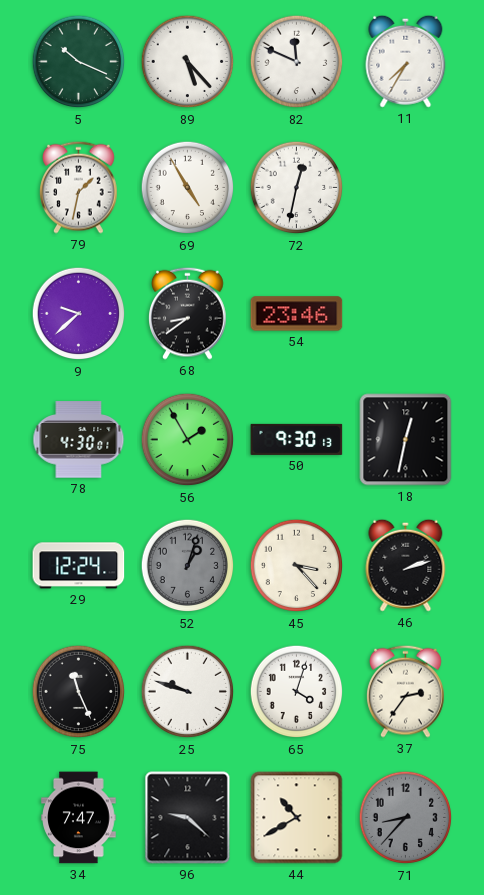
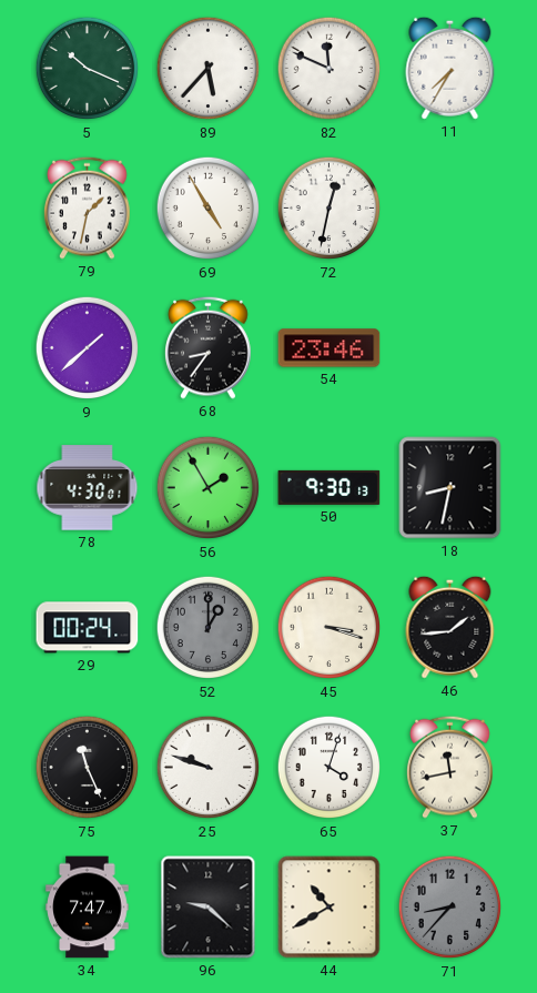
89: 5:23 -> 5:37
9: 9:38 -> 1:38
68: 8:39 -> 8:36
18: 12:32 -> 8:32
29: 12:24 -> 00:24
52: 1:03 -> 1:00
45: 3:23 -> 3:18
46: 2:12 -> 1:44
37: 2:36 -> 11:43
